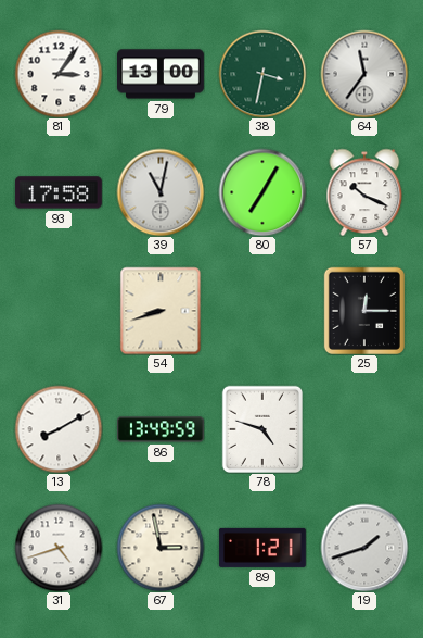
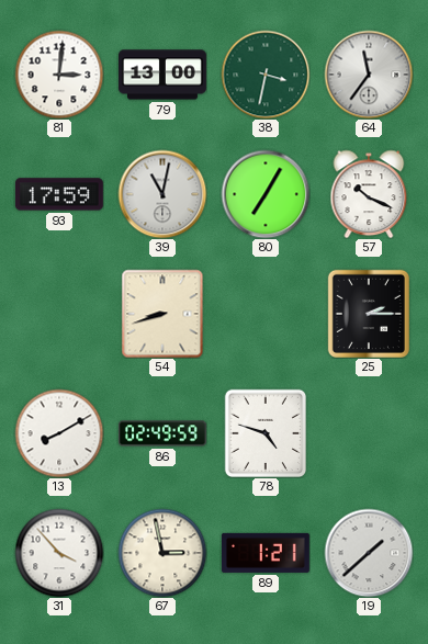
81: 3:06 -> 3:01
93: 17:58 -> 17:59
25: 12:15 -> 2:15
86: 13:49 -> 02:49
31: 4:42 -> 3:53
19: 1:42 -> 1:38
